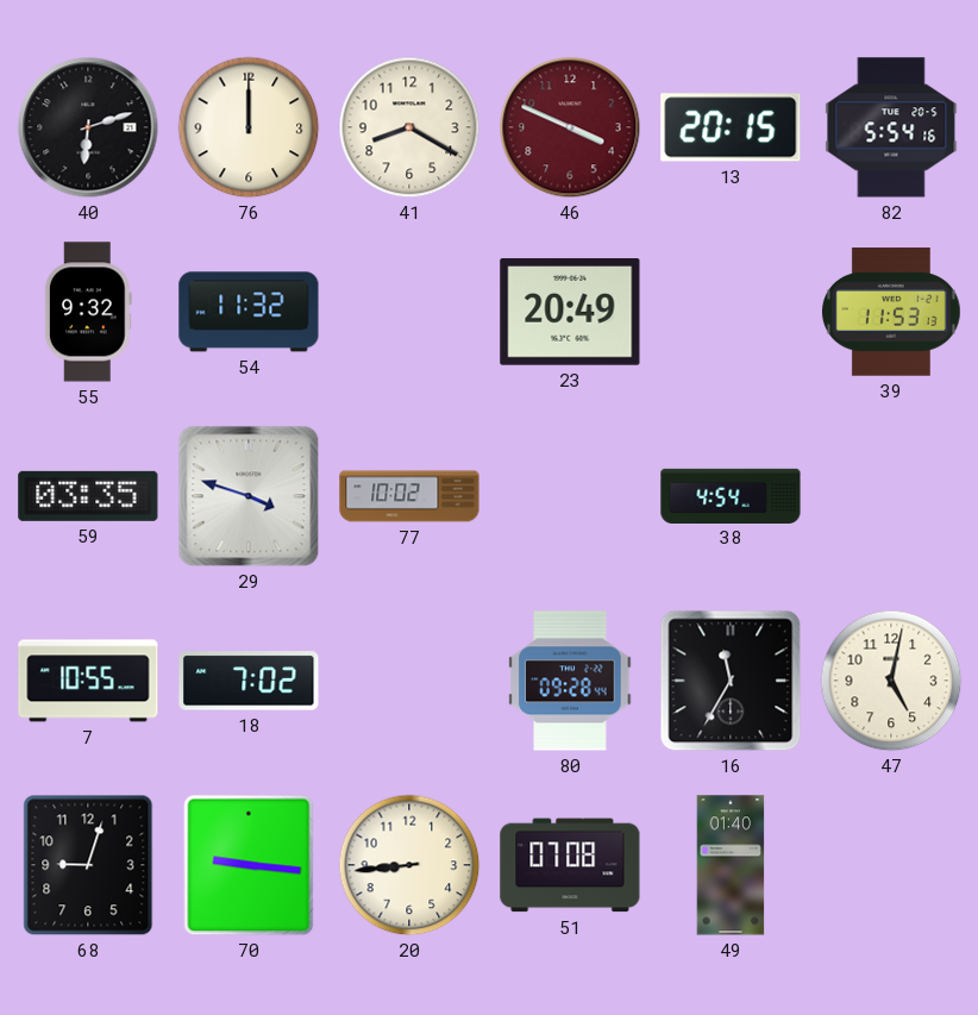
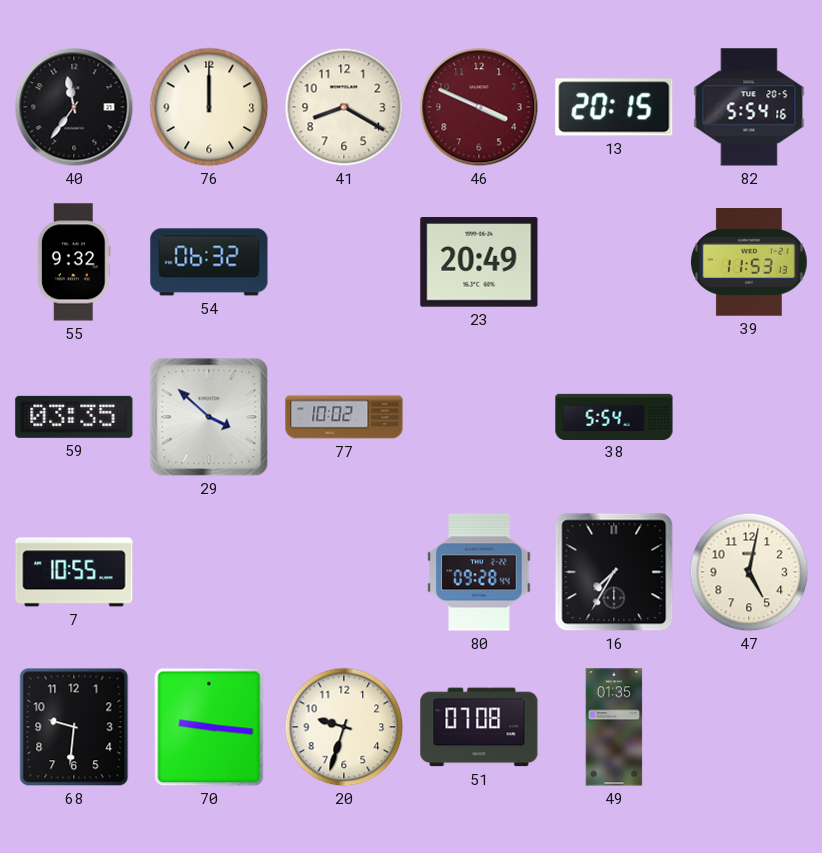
40: 6:12 -> 11:36
54: 11:32 -> 06:32
29: 3:48 -> 3:52
38: 4:54 -> 5:54
18: 7:02 -> none
16: 11:35 -> 7:35
68: 9:03 -> 9:31
20: 8:44 -> 9:33
49: 01:40 -> 01:35
